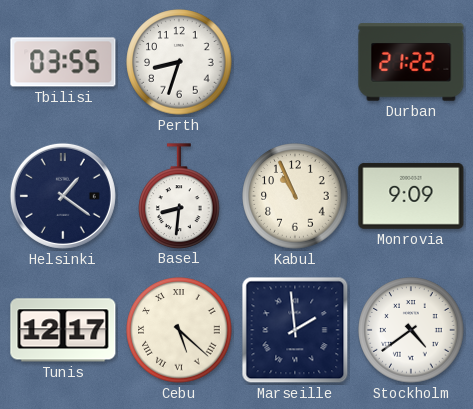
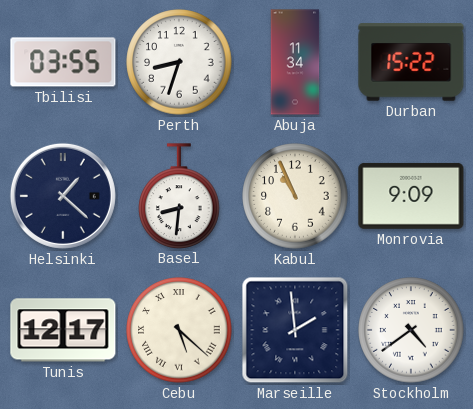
Abuja: none -> 11:34
Durban: 21:22 -> 15:22
Helsinki: 1:21 -> 1:22
